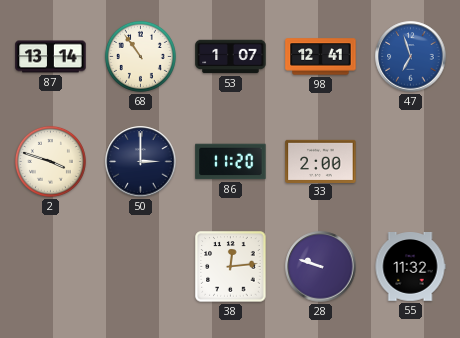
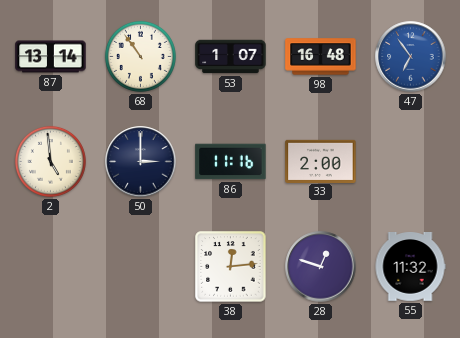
98: 12:41 -> 16:48
47: 6:57 -> 6:54
2: 3:48 -> 4:59
86: 11:20 -> 11:16
28: 9:48 -> 12:48
